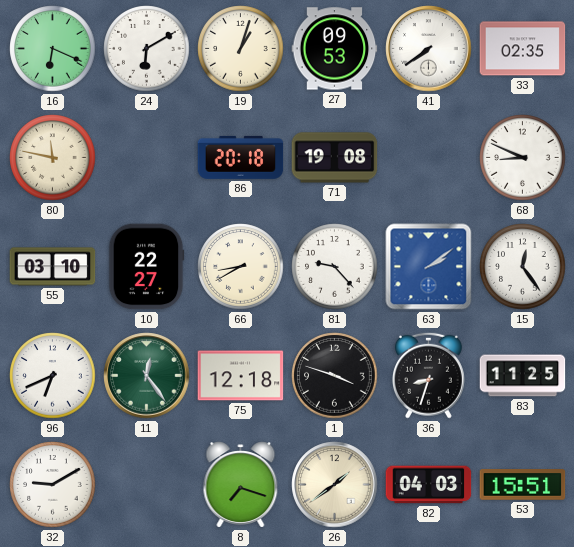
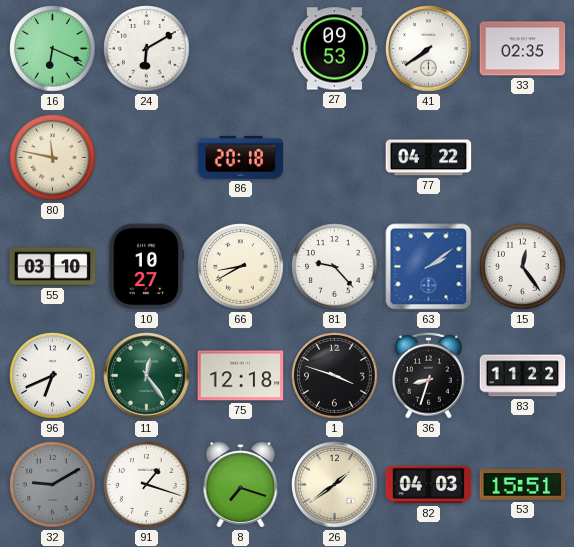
19: 1:03 -> none
71: 19:08 -> none
77: none -> 04:22
68: 8:49 -> none
10: 22:27 -> 10:27
83: 11:25 -> 11:22
32 dial: white -> grey
91: none -> 1:18
